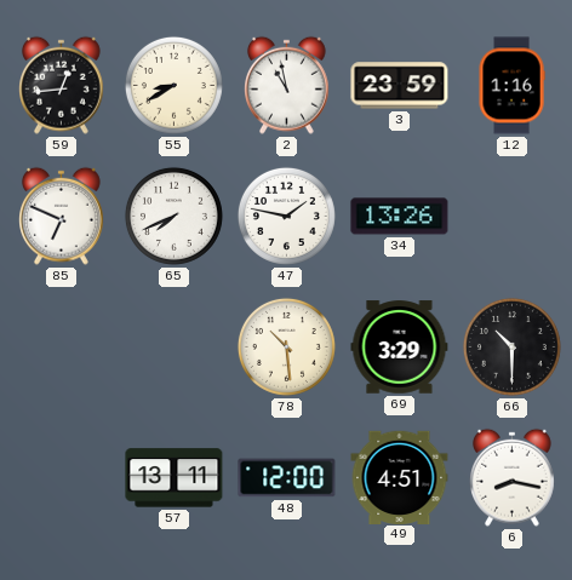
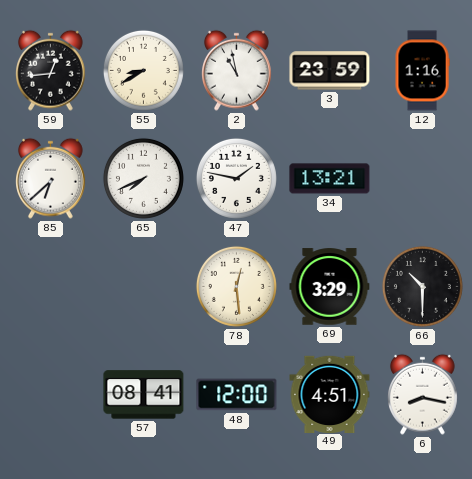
85: 6:49 -> 6:38
34: 13:26 -> 13:21
78: 10:29 -> 12:29
57: 13:11 -> 08:41
